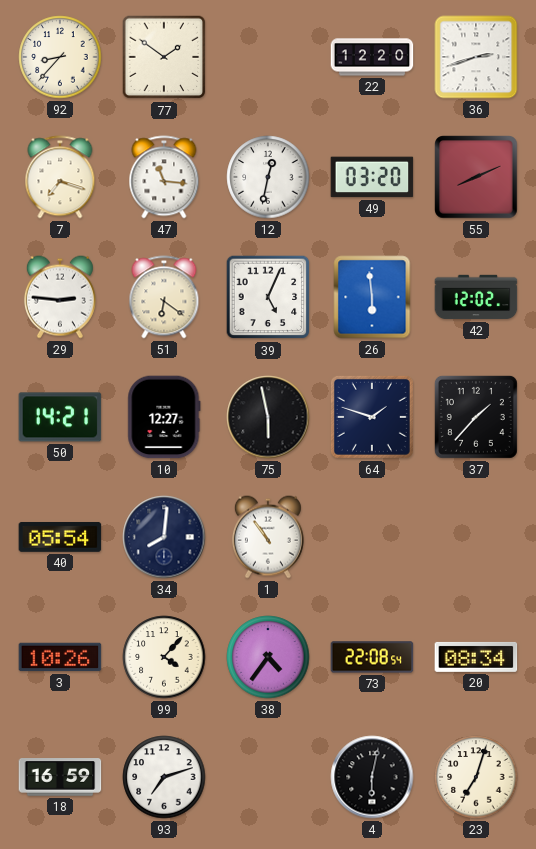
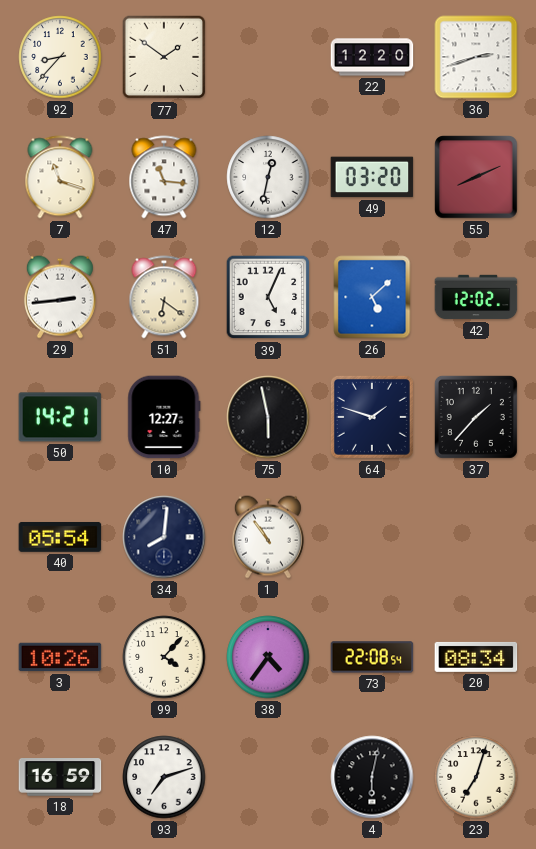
7: 7:18 -> 11:18
29: 2:46 -> 2:44
26: 5:59 -> 5:08
